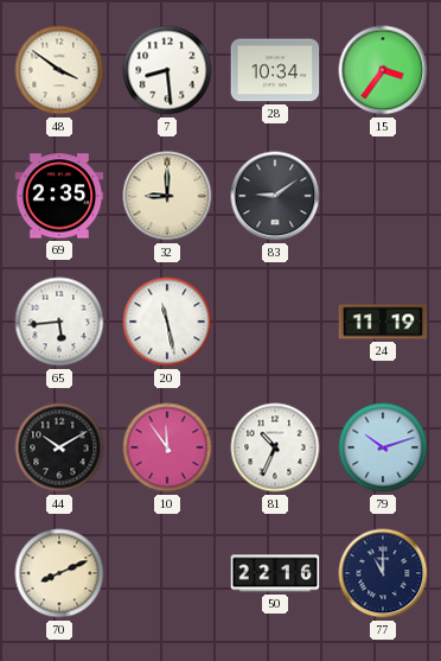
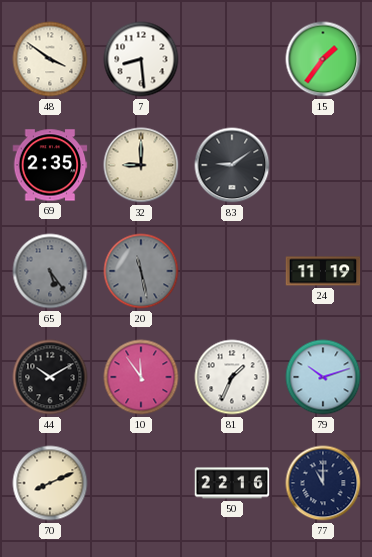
28: 10:34 -> none
15: 3:36 -> 1:36
65: 5:44 -> 5:24
65 dial: white -> grey
20 dial: white -> grey
81: 10:34 -> 1:34
